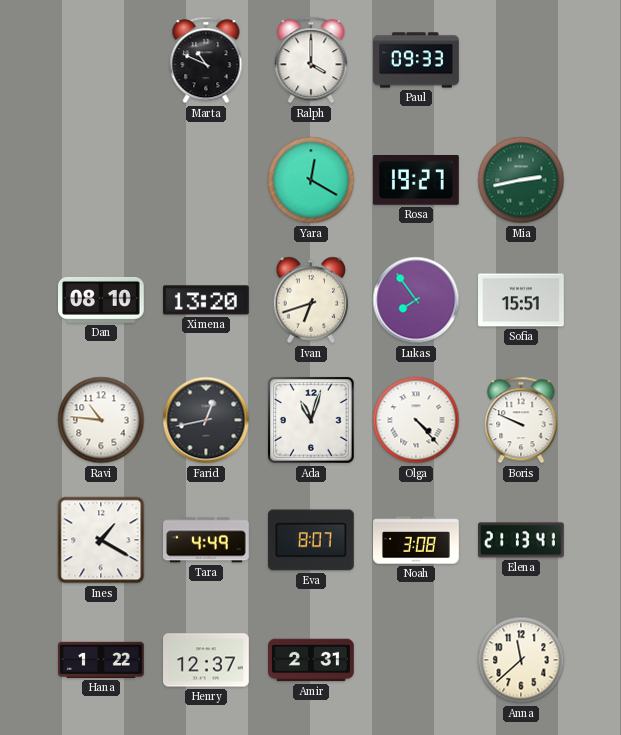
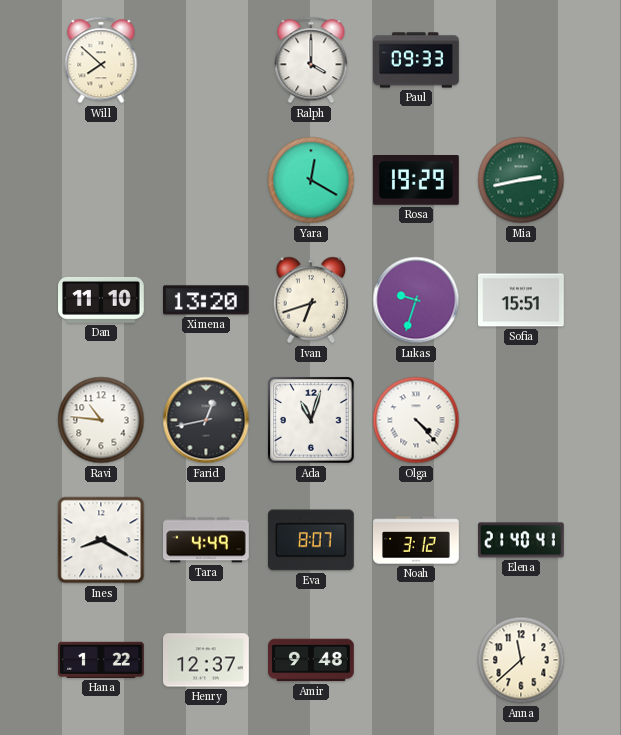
Will: none -> 7:52
Marta: 10:49 -> none
Rosa: 19:27 -> 19:29
Dan: 08:10 -> 11:10
Lukas: 7:54 -> 9:33
Boris: 9:49 -> none
Ines: 1:20 -> 8:20
Noah: 3:08 -> 3:12
Elena: 21:13 -> 21:40
Amir: 2:31 -> 9:48
